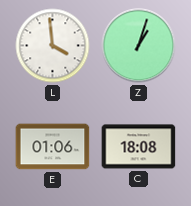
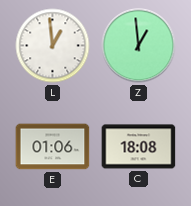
L: 3:59 -> 12:59
Z: 1:03 -> 12:59
